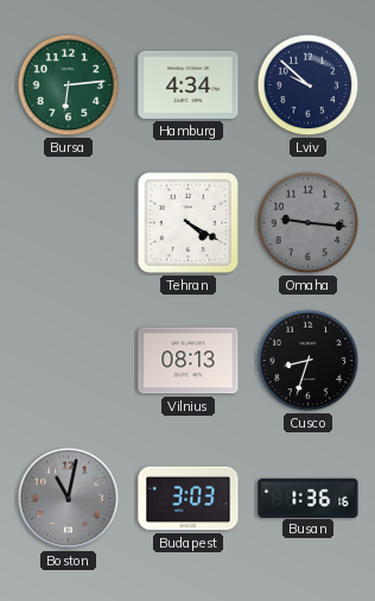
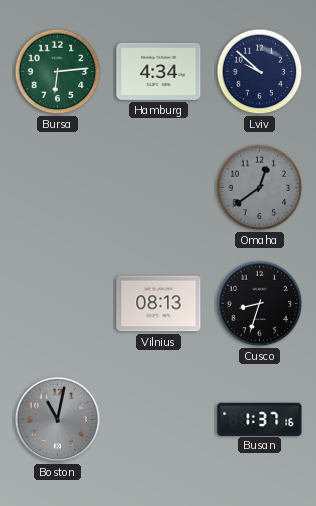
Tehran: 4:20 -> none
Omaha: 9:16 -> 12:39
Budapest: 3:03 -> none
Busan: 1:36 -> 1:37
